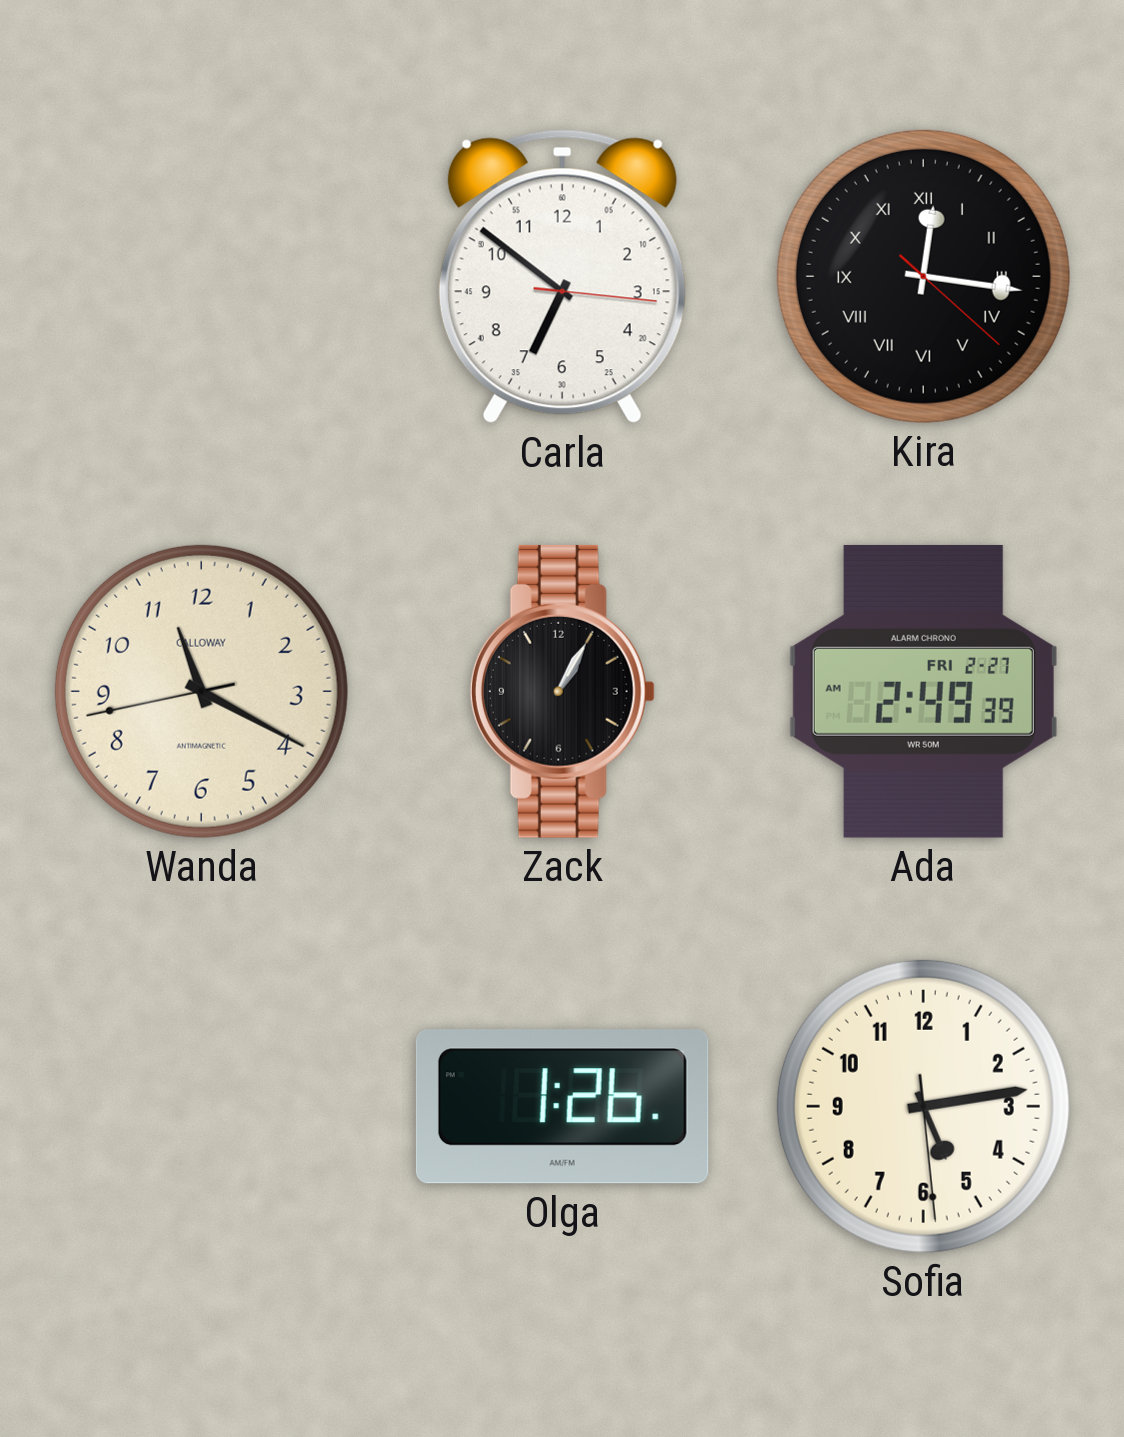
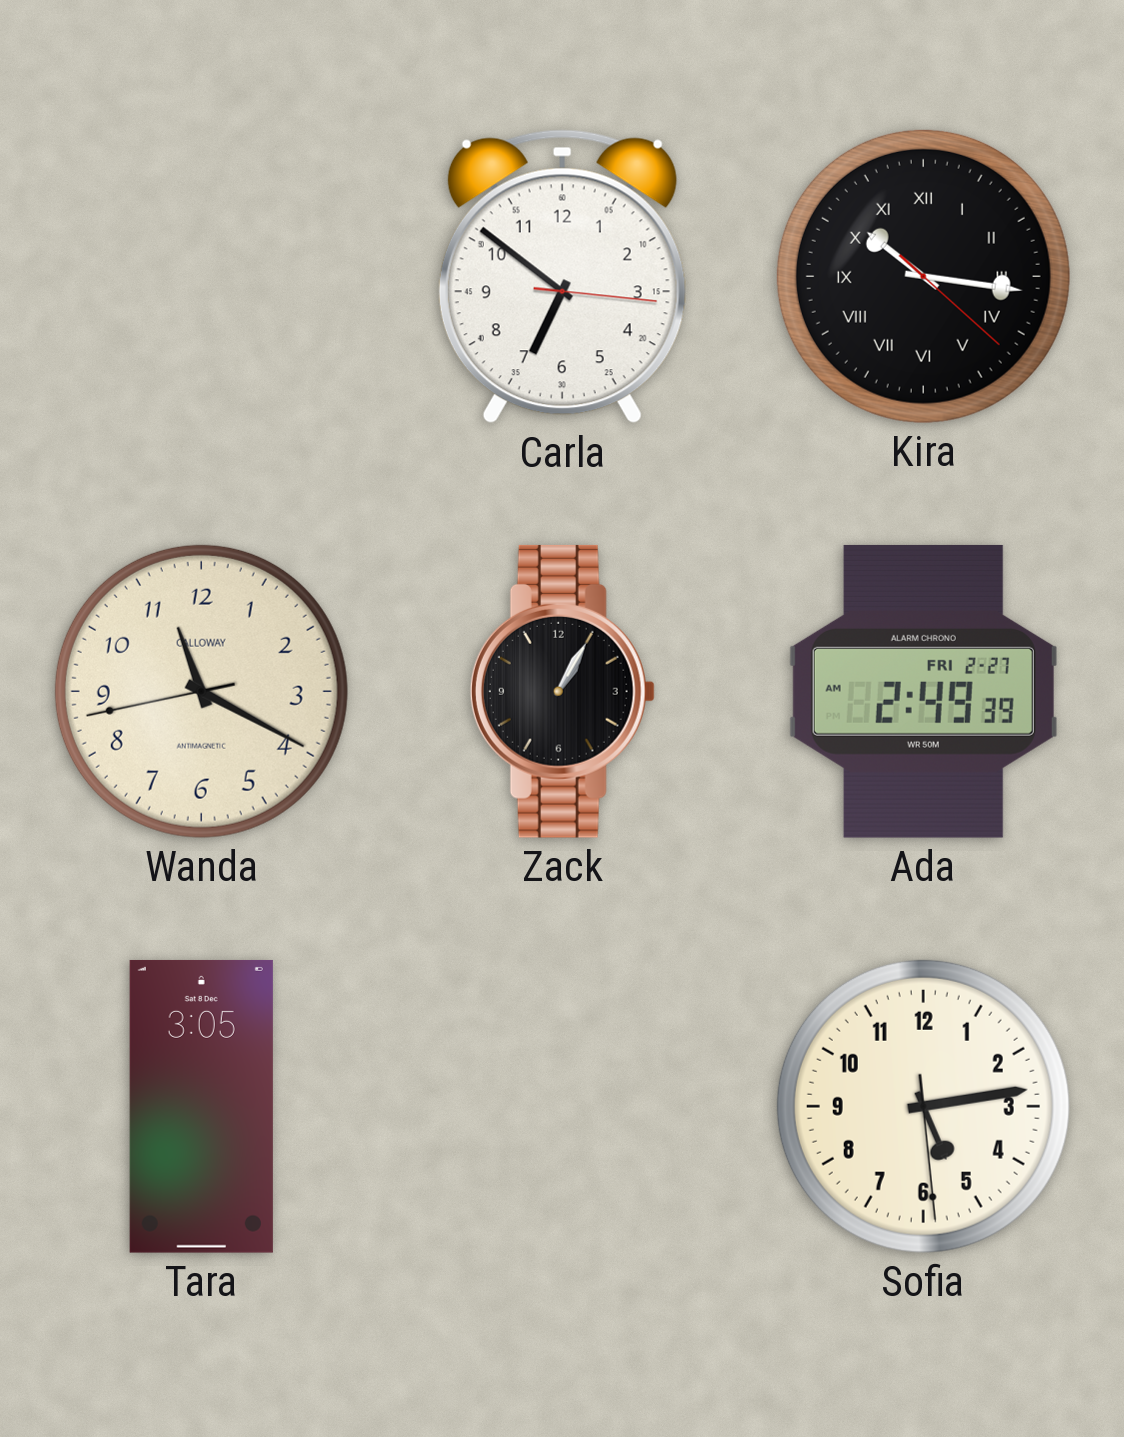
Kira: 12:16 -> 10:16
Tara: none -> 3:05
Olga: 1:26 -> none
